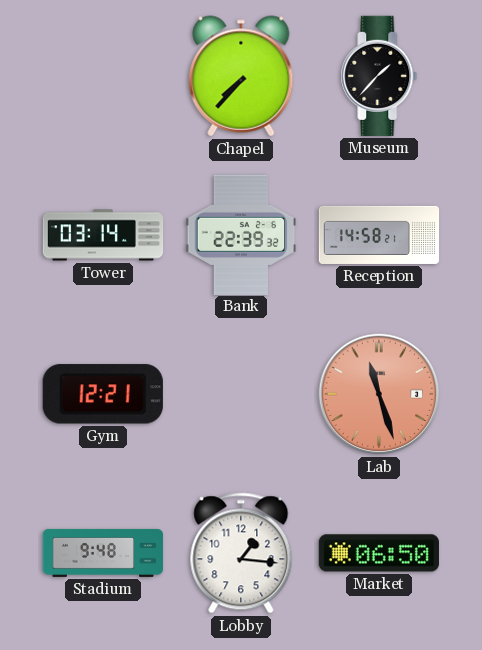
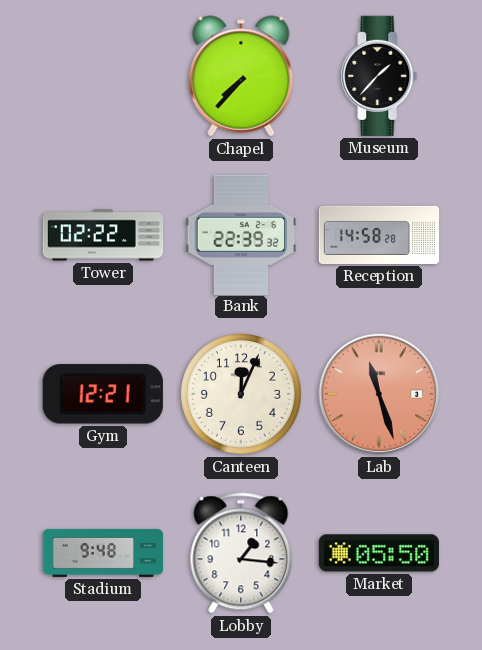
Tower: 03:14 -> 02:22
Reception: 14:58:21 -> 14:58:28
Canteen: none -> 12:04
Market: 06:50 -> 05:50
